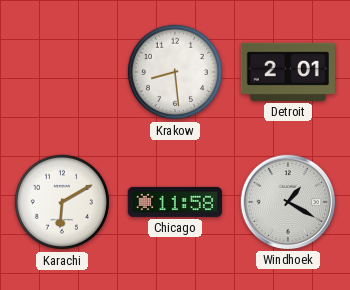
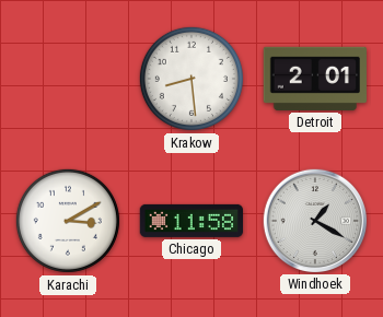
Karachi: 6:10 -> 3:10
